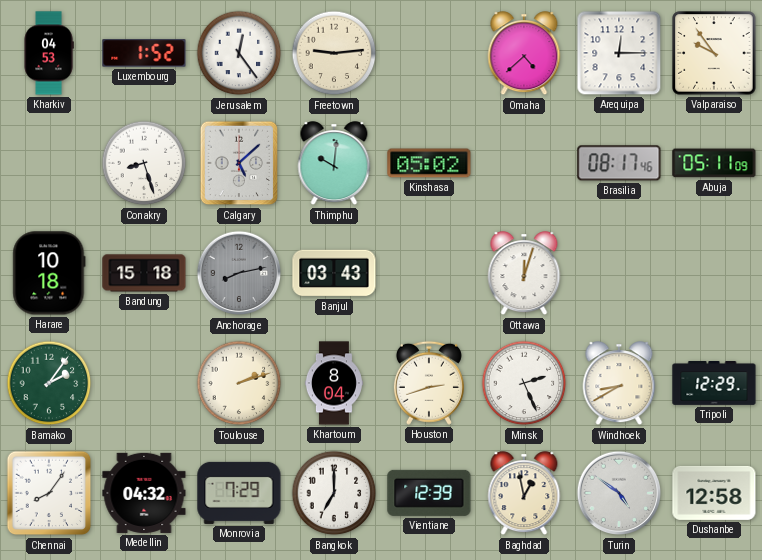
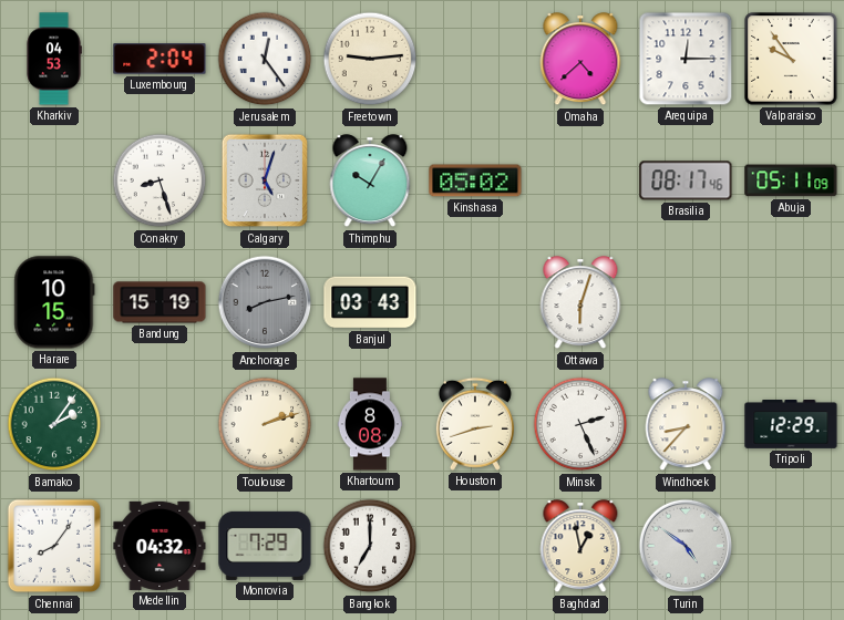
Luxembourg: 1:52 -> 2:04
Calgary: 5:08 -> 5:03
Thimphu: 10:01 -> 10:05
Harare: 10:18 -> 10:15
Bandung: 15:18 -> 15:19
Ottawa: 12:03 -> 6:03
Khartoum: 8:04 -> 8:08
Windhoek: 8:40 -> 8:37
Vientiane: 12:39 -> none
Dushanbe: 12:58 -> none
